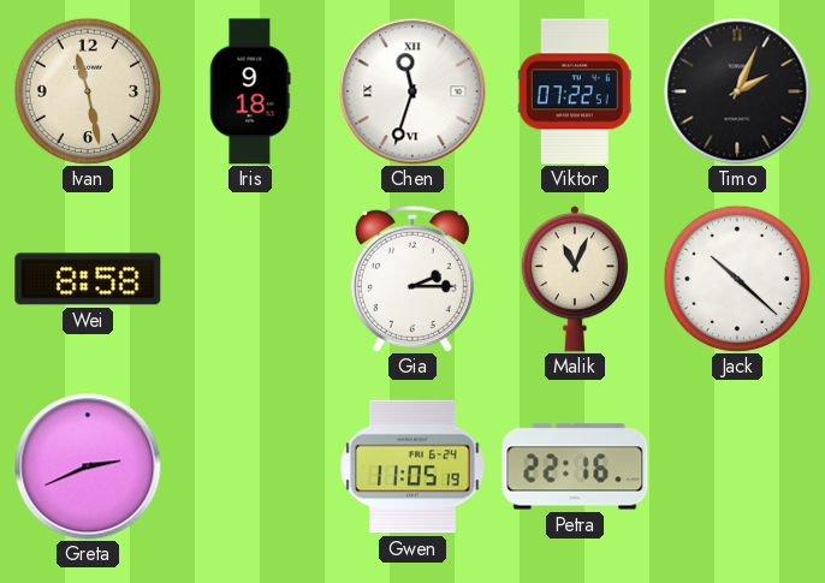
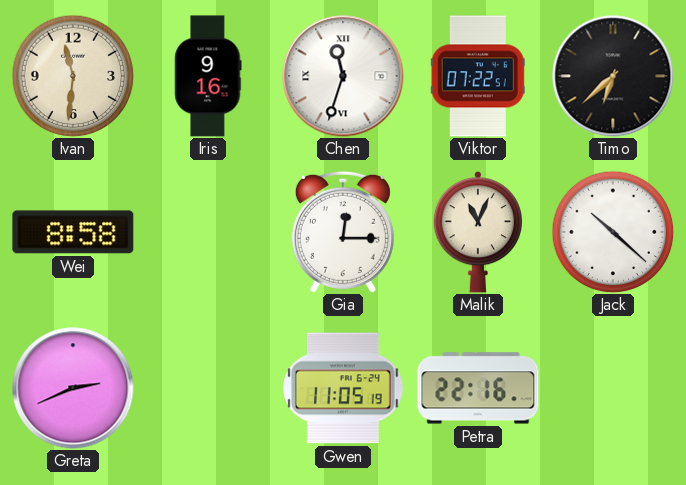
Ivan: 11:28 -> 11:31
Iris: 9:18 -> 9:16
Timo: 2:04 -> 6:38
Gia: 2:15 -> 12:15
